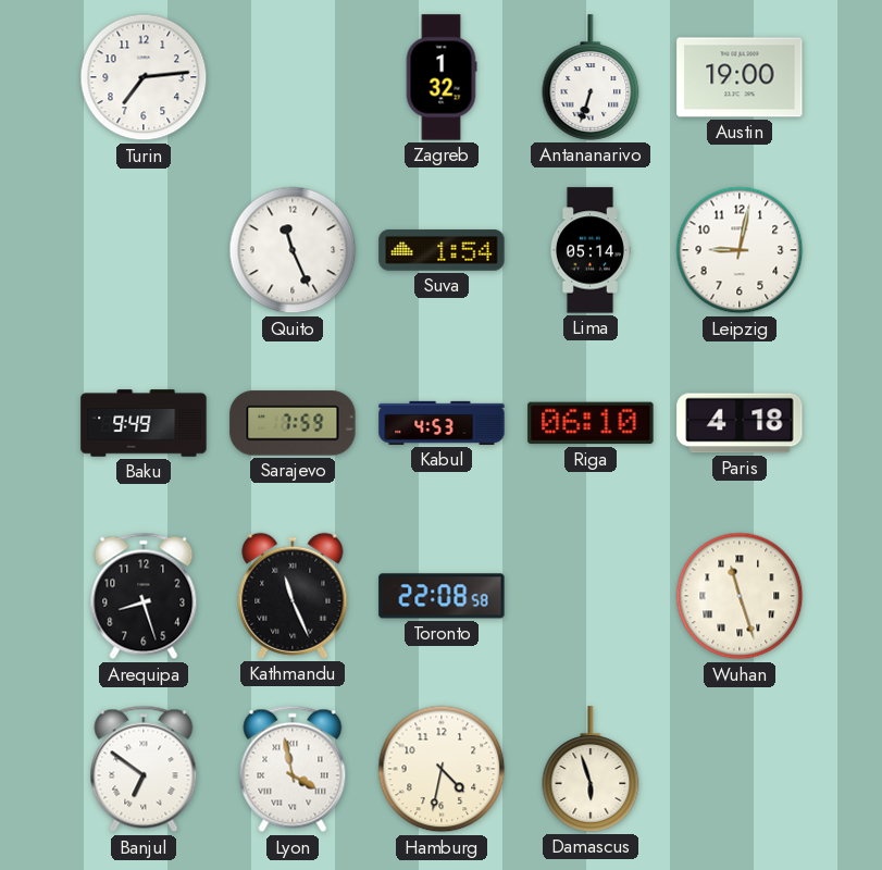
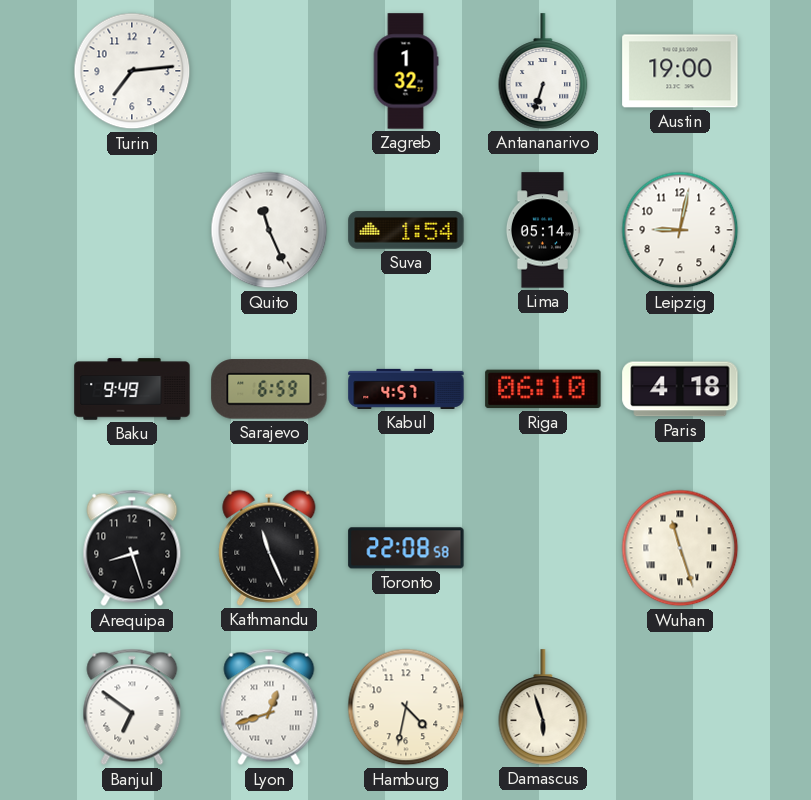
Sarajevo: 7:59 -> 6:59
Kabul: 4:53 -> 4:57
Lyon: 3:58 -> 12:42
